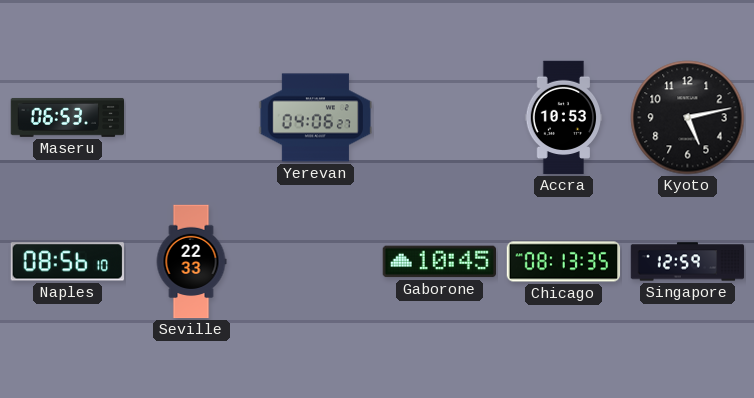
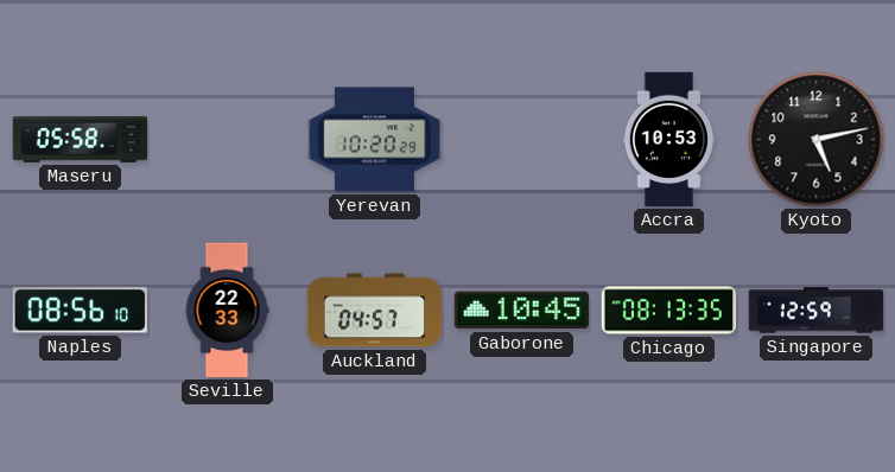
Maseru: 06:53 -> 05:58
Yerevan: 04:06 -> 10:20
Auckland: none -> 04:57
